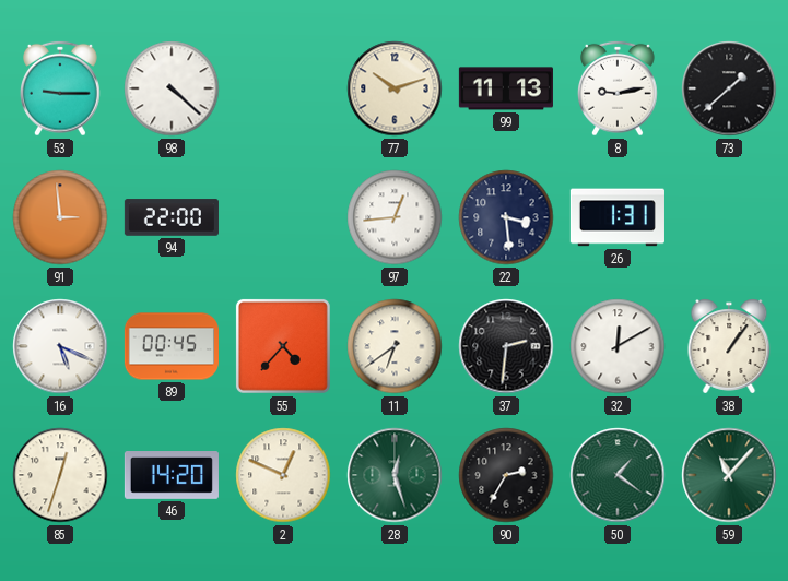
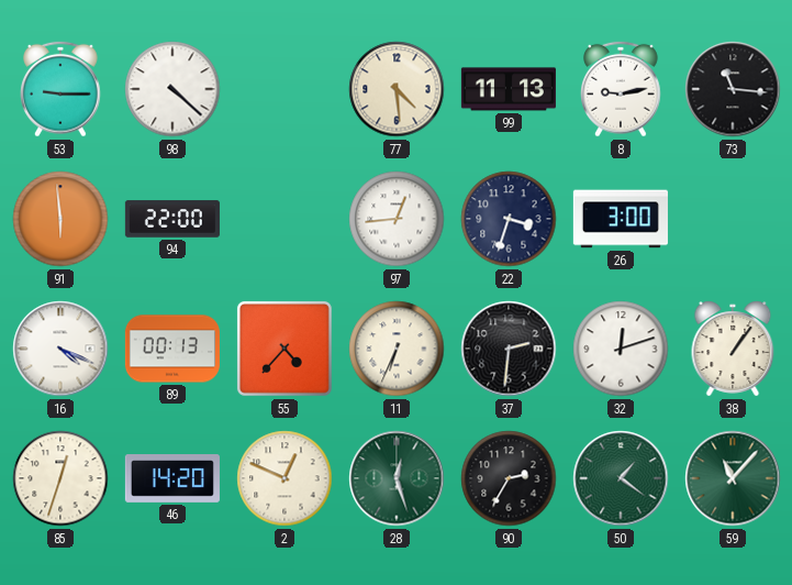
77: 10:12 -> 4:29
73: 1:38 -> 11:16
91: 2:59 -> 5:59
22: 3:29 -> 3:33
26: 1:31 -> 3:00
16: 5:19 -> 4:19
89: 00:45 -> 00:13
11: 6:39 -> 6:34
32: 12:10 -> 12:12
